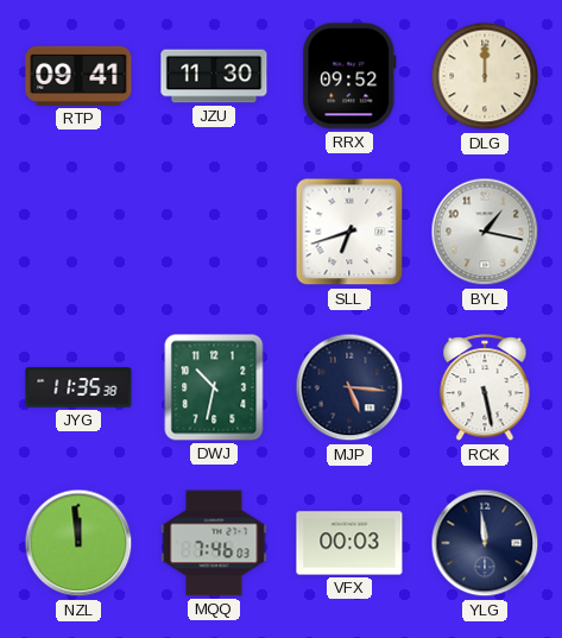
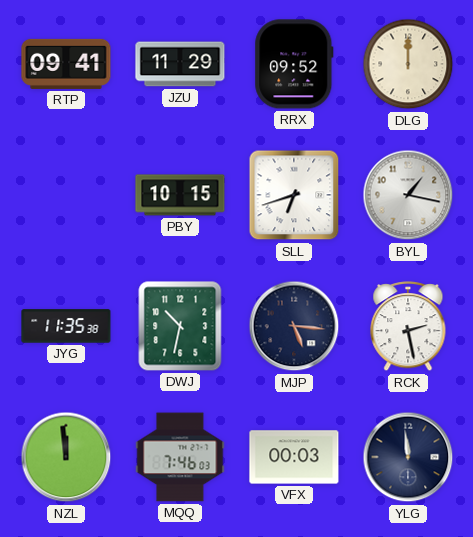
JZU: 11:30 -> 11:29
PBY: none -> 10:15
RCK: 5:28 -> 2:28
